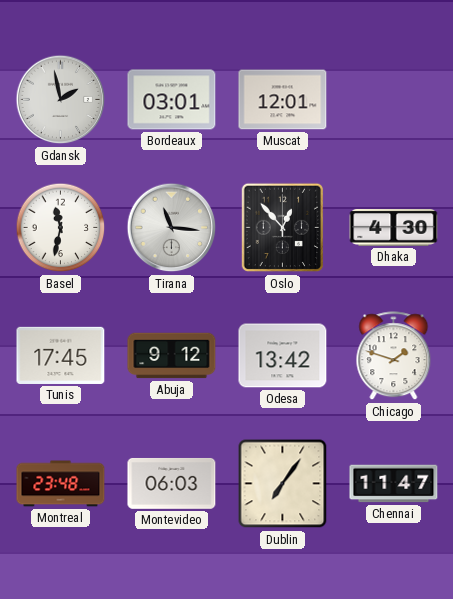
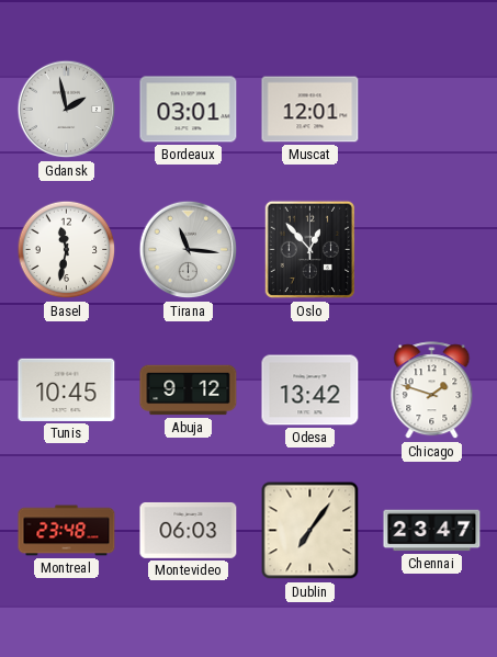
Dhaka: 4:30 -> none
Tunis: 17:45 -> 10:45
Chennai: 11:47 -> 23:47
